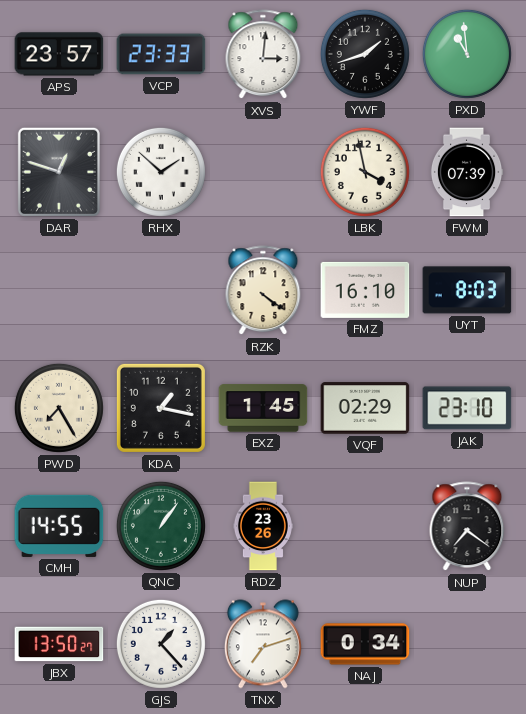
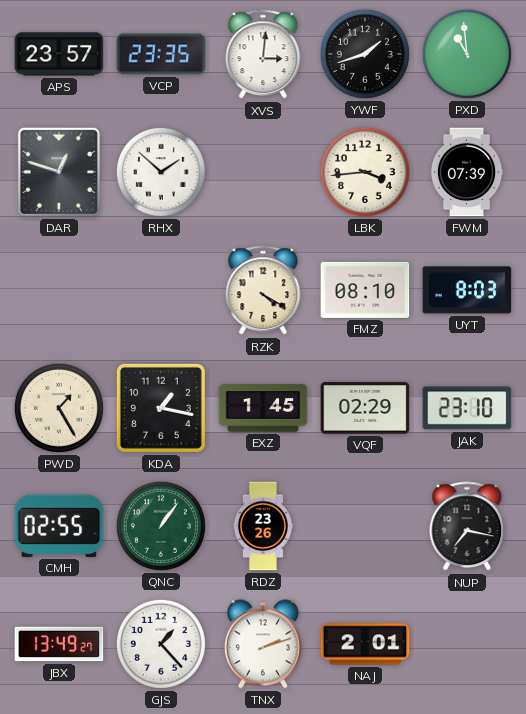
VCP: 23:33 -> 23:35
LBK: 3:58 -> 3:44
RZK: 4:21 -> 4:20
FMZ: 16:10 -> 08:10
PWD: 7:25 -> 1:25
CMH: 14:55 -> 02:55
NUP: 7:21 -> 7:17
JBX: 13:50 -> 13:49
TNX: 7:12 -> 2:12
NAJ: 0:34 -> 2:01
